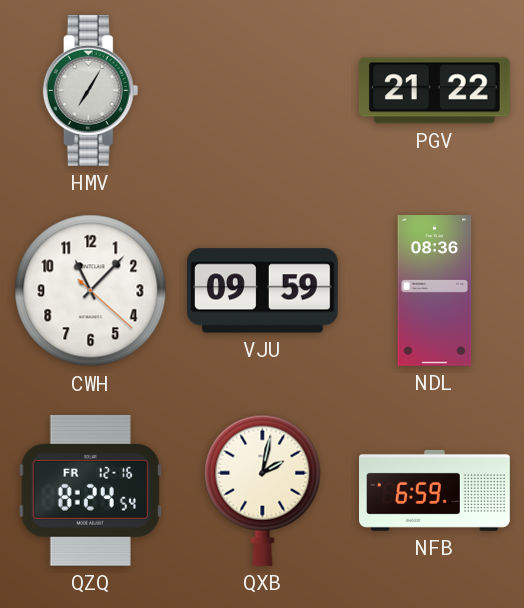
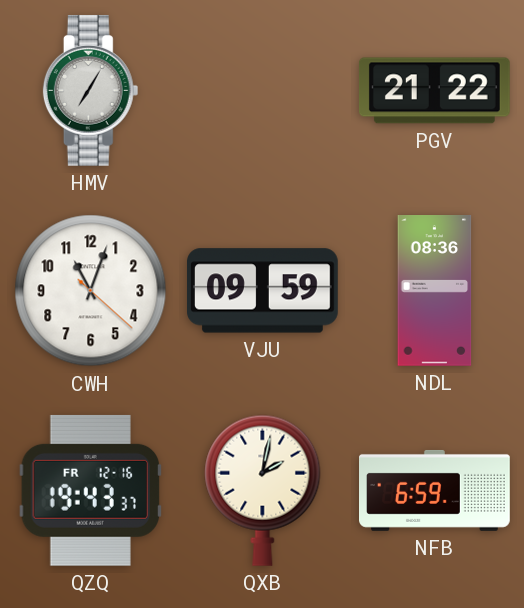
CWH: 11:07 -> 11:03
QZQ: 8:24 -> 19:43
